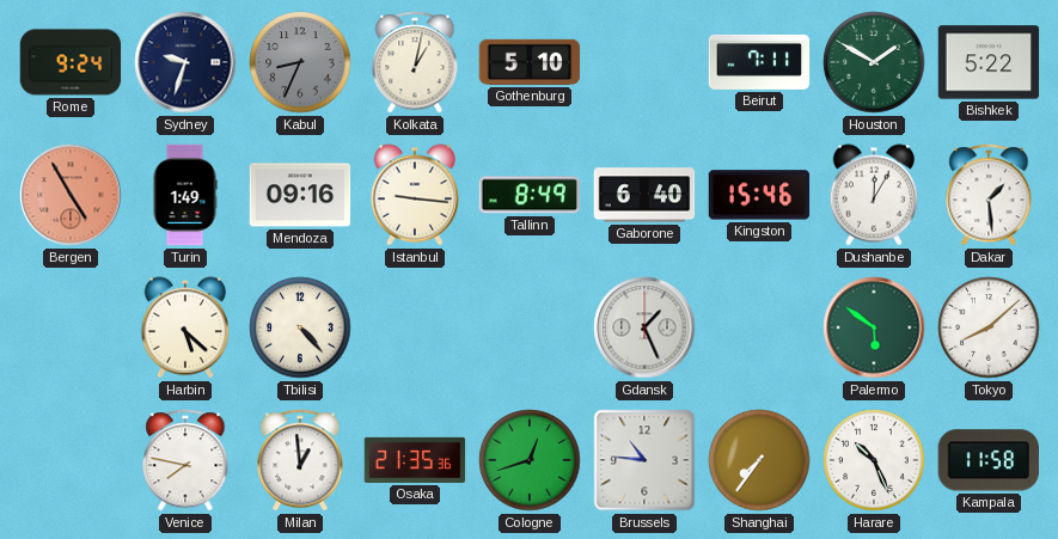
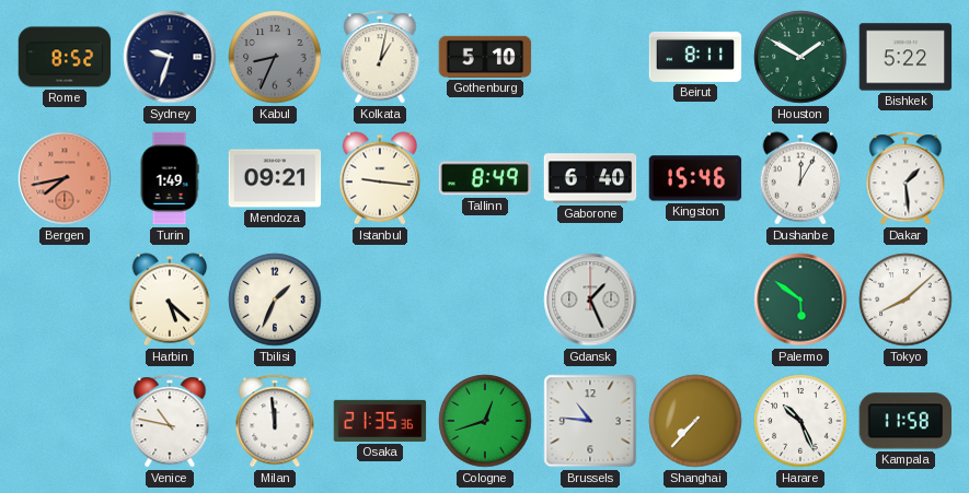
Rome: 9:24 -> 8:52
Beirut: 7:11 -> 8:11
Bergen: 4:55 -> 7:43
Mendoza: 09:16 -> 09:21
Tbilisi: 4:23 -> 1:34
Venice: 7:47 -> 10:47
Milan: 12:59 -> 11:59
Shanghai: 7:36 -> 7:37
